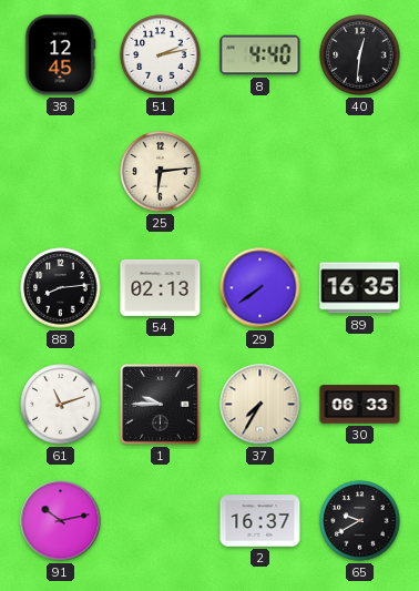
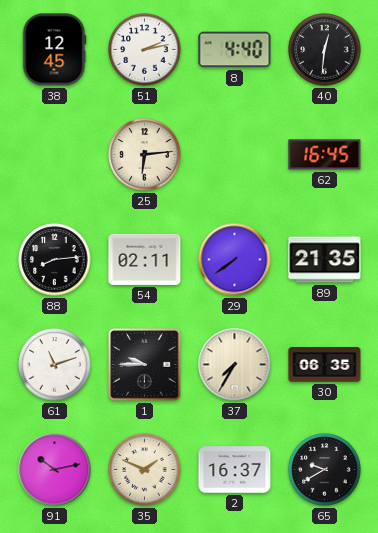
62: none -> 16:45
54: 02:13 -> 02:11
89: 16:35 -> 21:35
30: 06:33 -> 06:35
35: none -> 1:49
